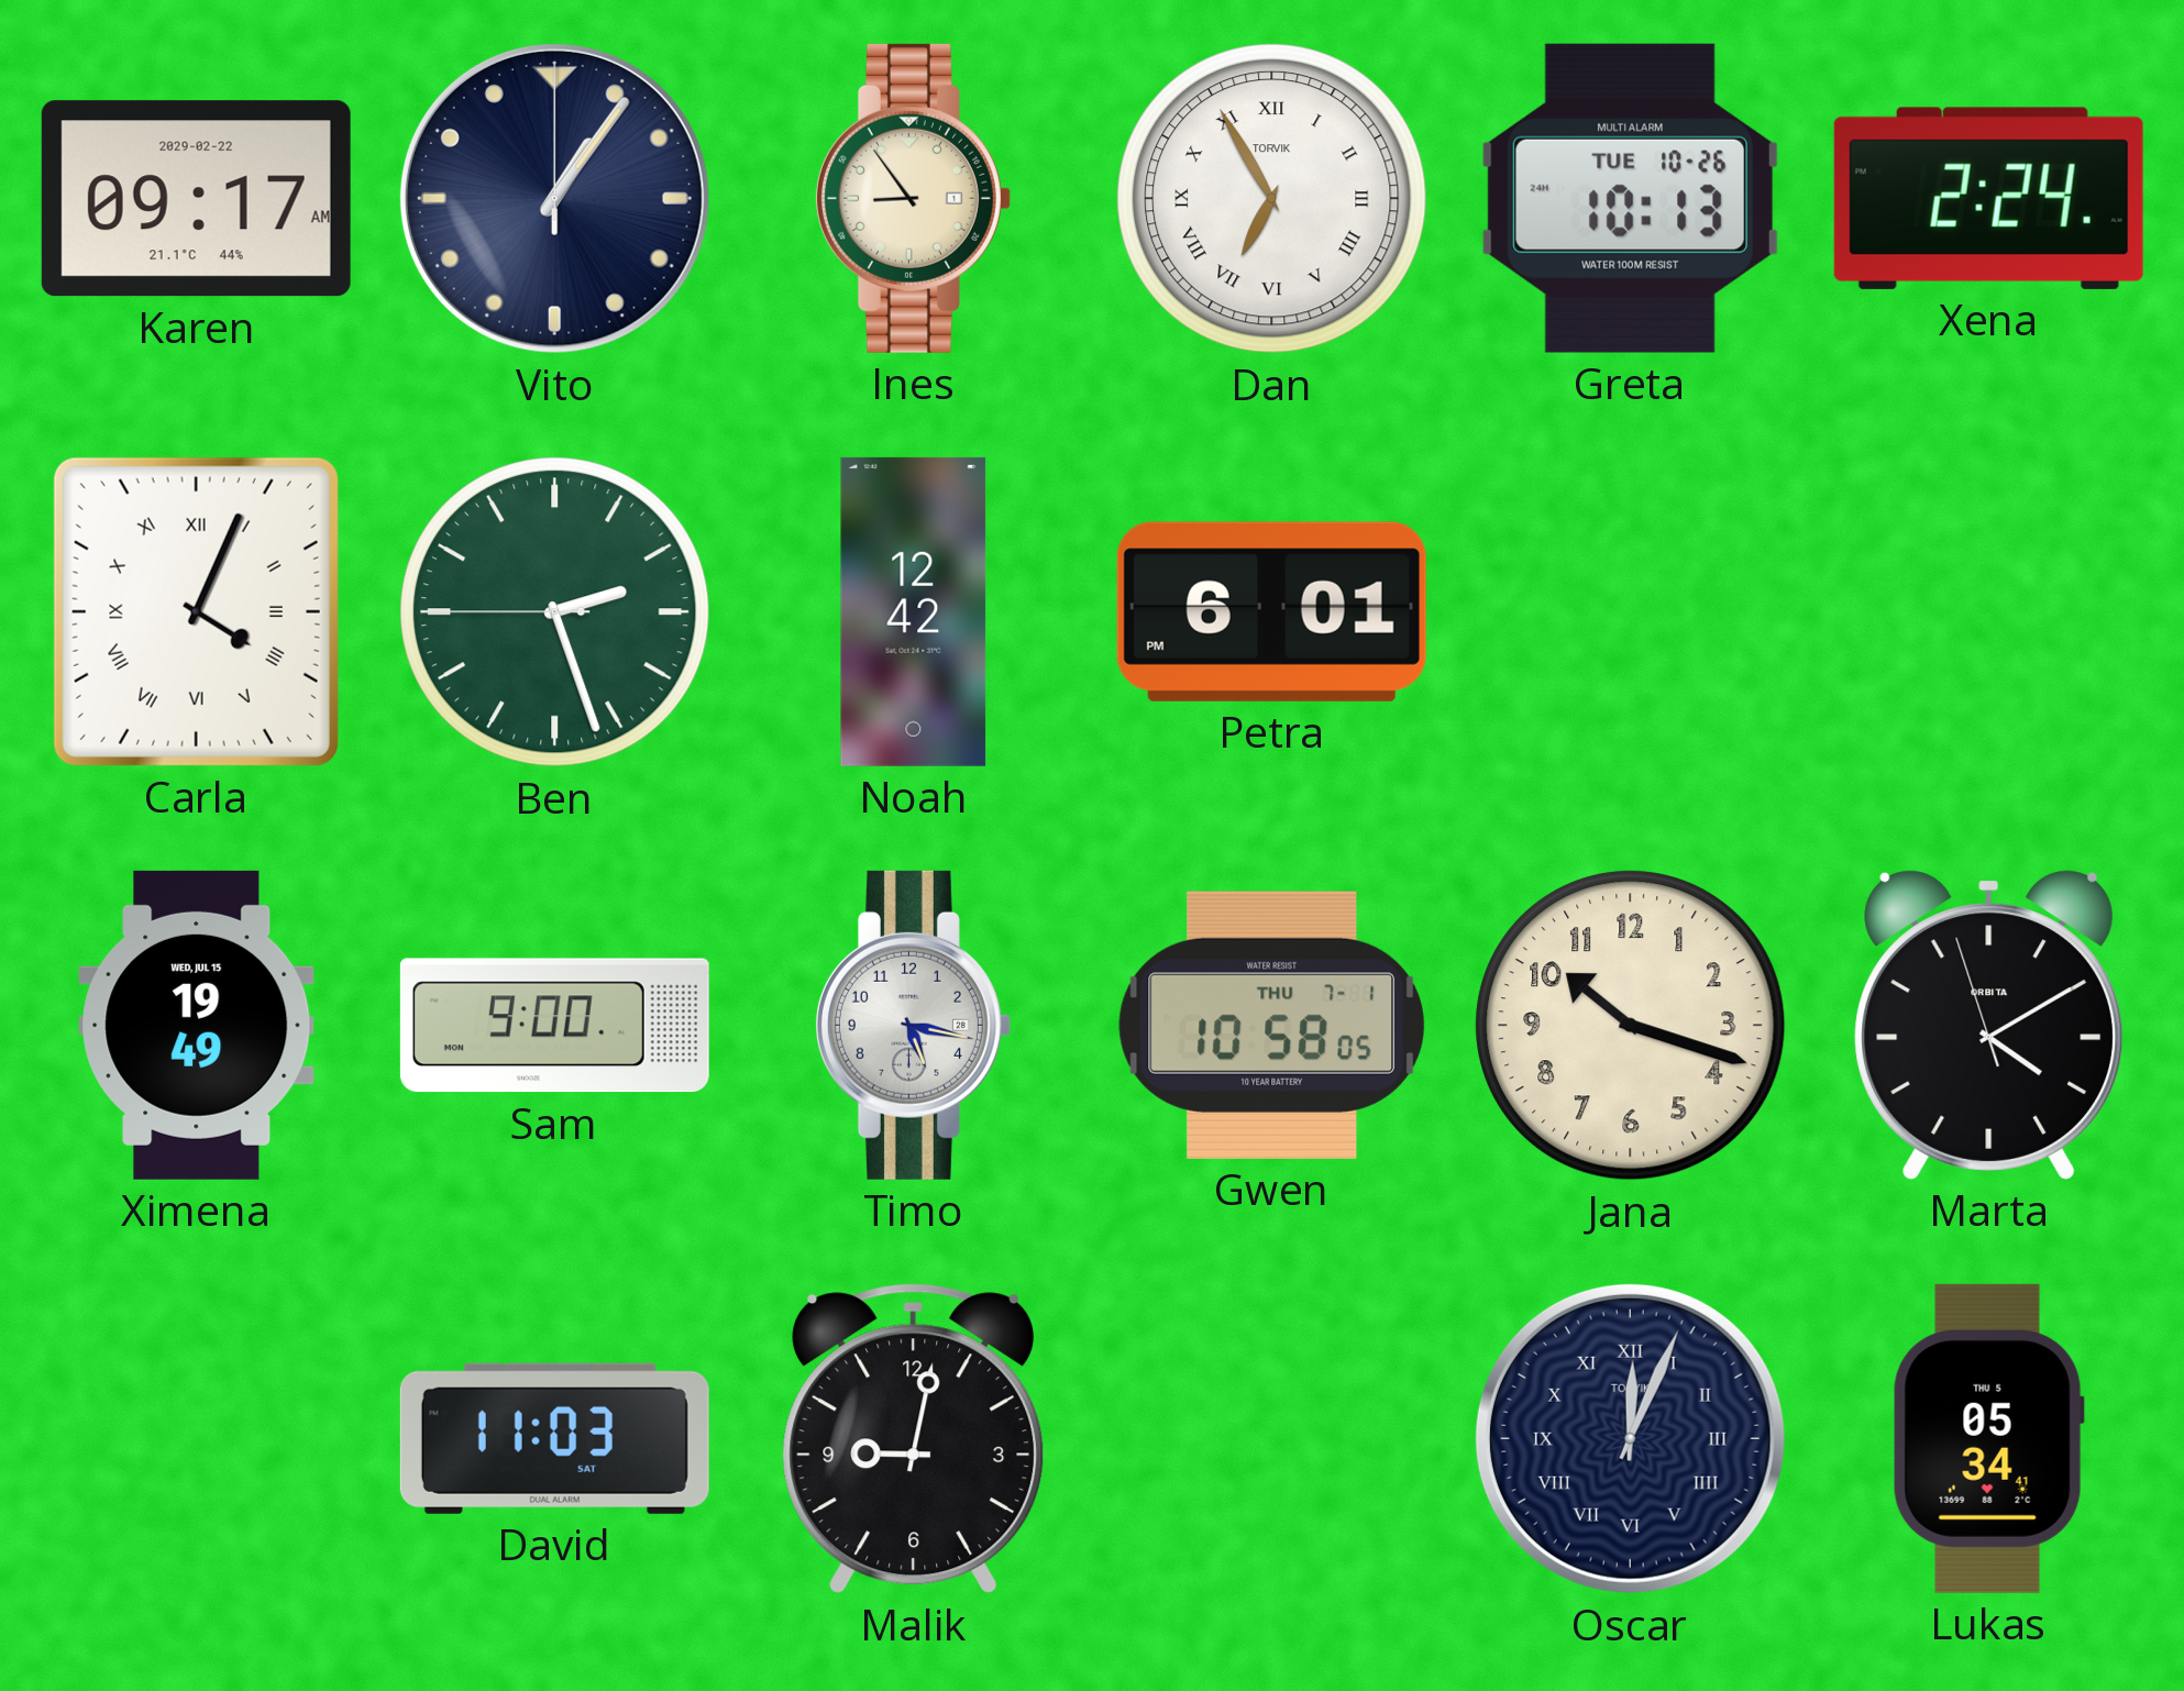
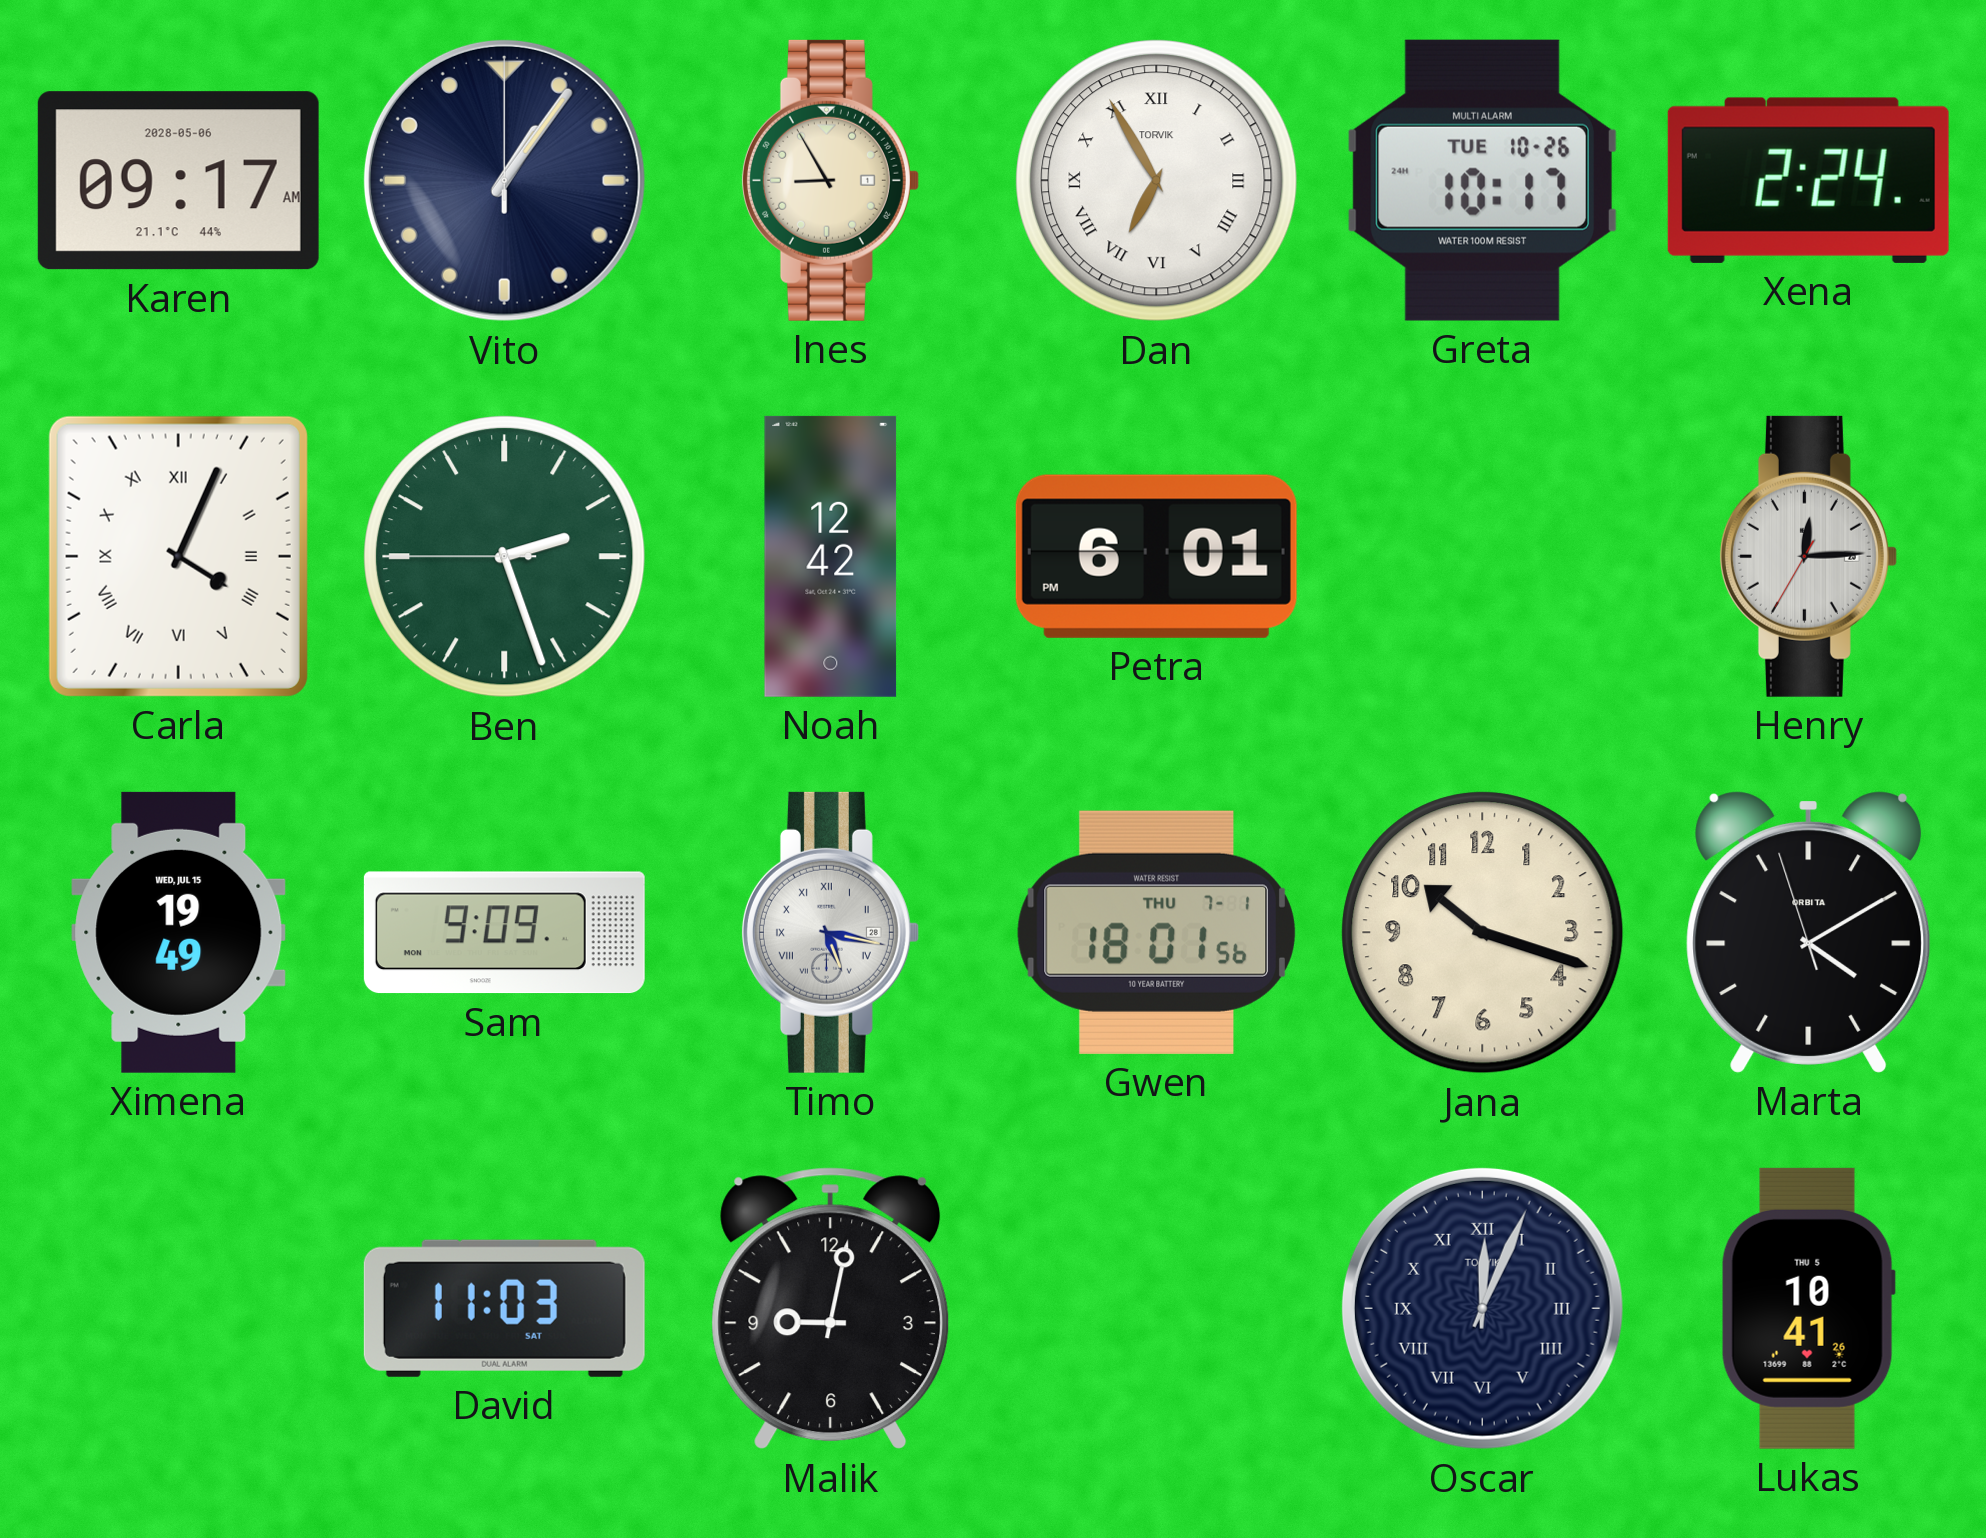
Karen date: 2029-02-22 -> 2028-05-06
Ines: 8:54 -> 8:55
Greta: 10:13 -> 10:17
Henry: none -> 12:14
Sam: 9:00 -> 9:09
Timo numerals: Arabic -> Roman
Gwen: 10:58 -> 18:01
Lukas: 05:34 -> 10:41
